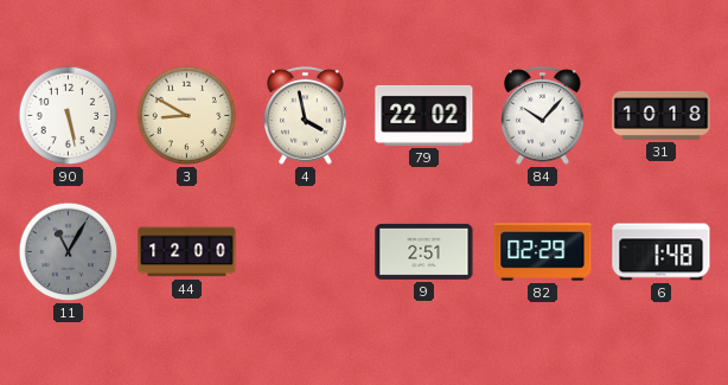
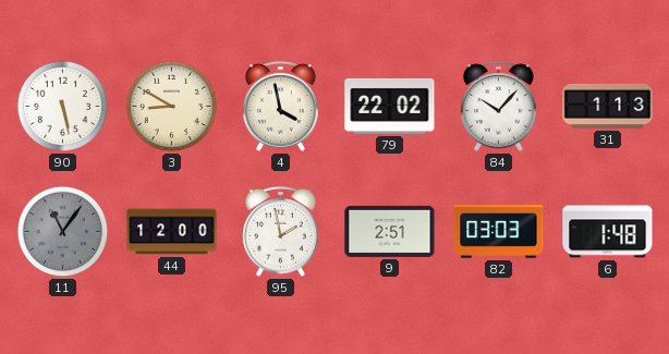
31: 10:18 -> 1:13
11: 11:05 -> 11:06
95: none -> 1:58
82: 02:29 -> 03:03
